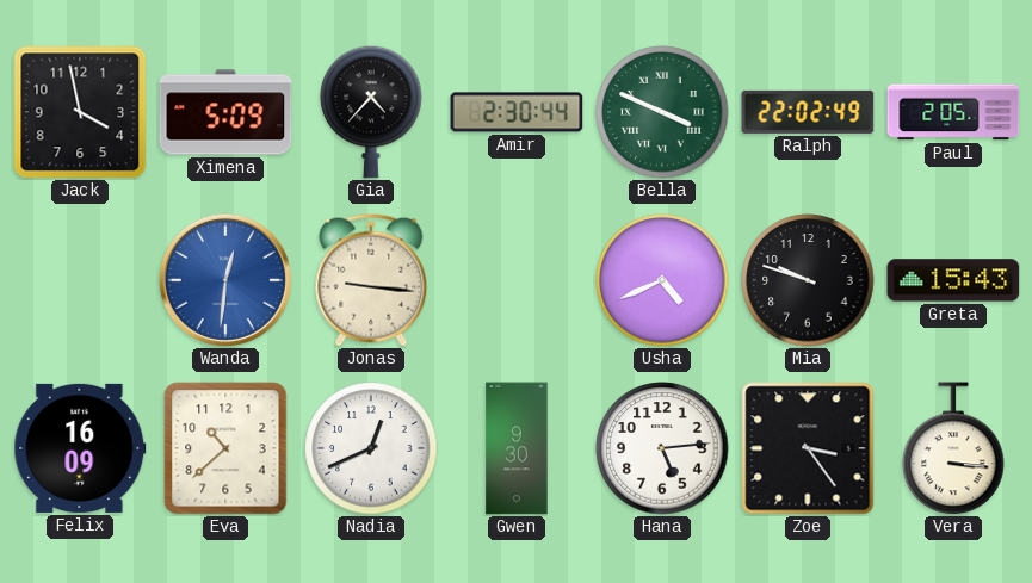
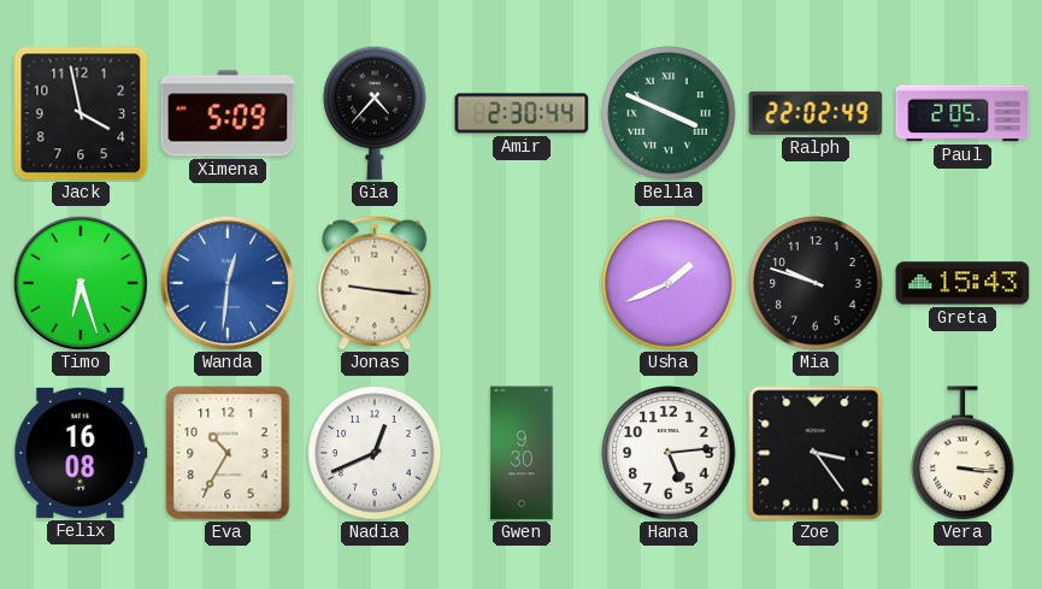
Timo: none -> 6:27
Usha: 4:41 -> 1:41
Felix: 16:09 -> 16:08
Eva: 10:38 -> 10:35
